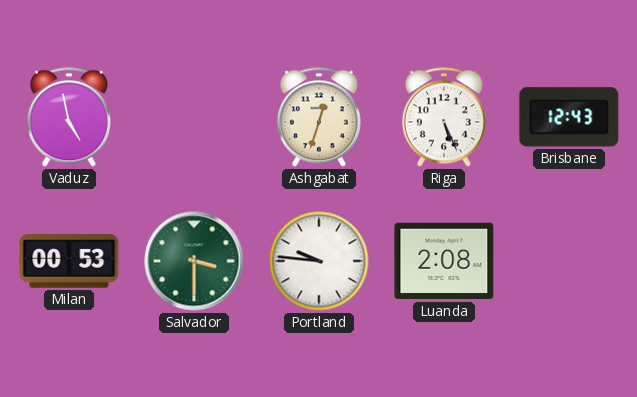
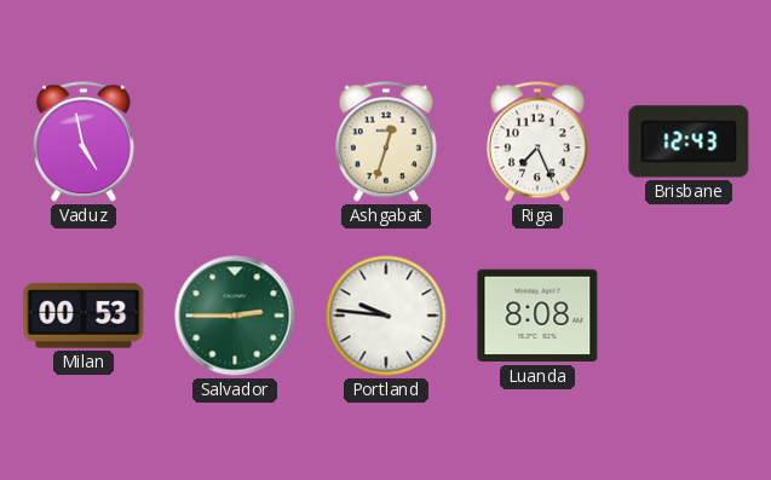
Riga: 5:26 -> 7:26
Salvador: 3:30 -> 2:45
Luanda: 2:08 -> 8:08
